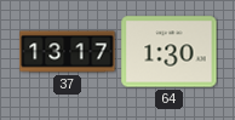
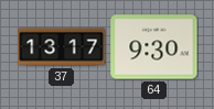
64: 1:30 -> 9:30
